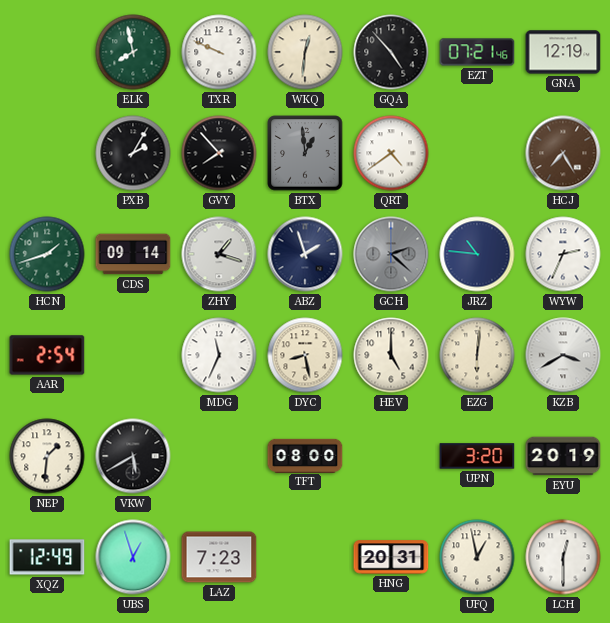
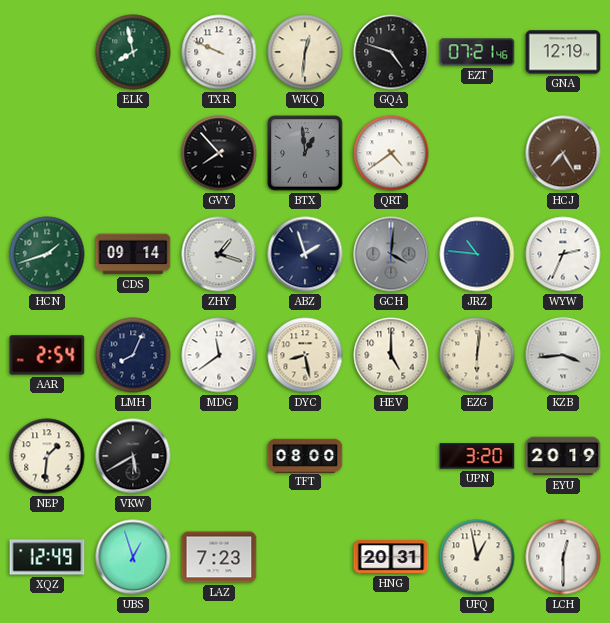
GQA: 4:53 -> 4:48
PXB: 2:05 -> none
GCH: 2:22 -> 4:01
LMH: none -> 8:04
MDG: 11:34 -> 11:39
KZB: 3:40 -> 3:44
